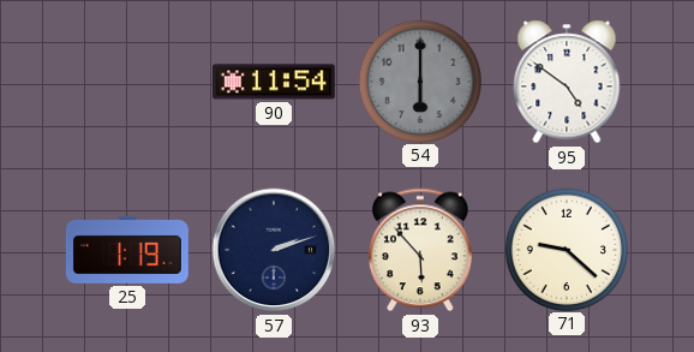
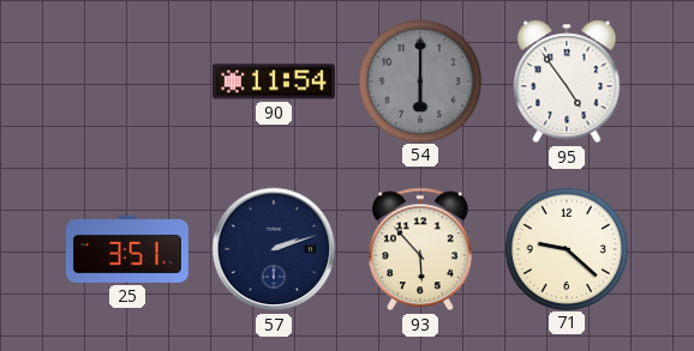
95: 4:51 -> 4:54
25: 1:19 -> 3:51
